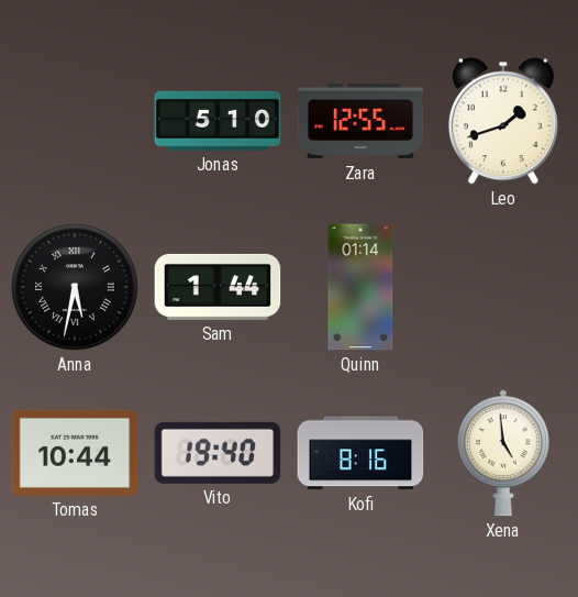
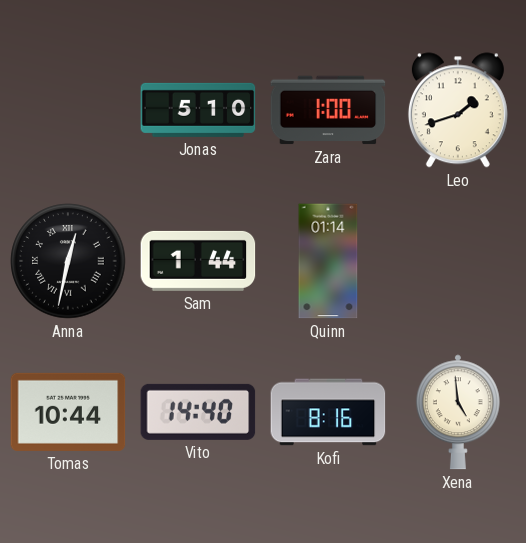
Zara: 12:55 -> 1:00
Anna: 5:32 -> 12:32
Vito: 19:40 -> 14:40
